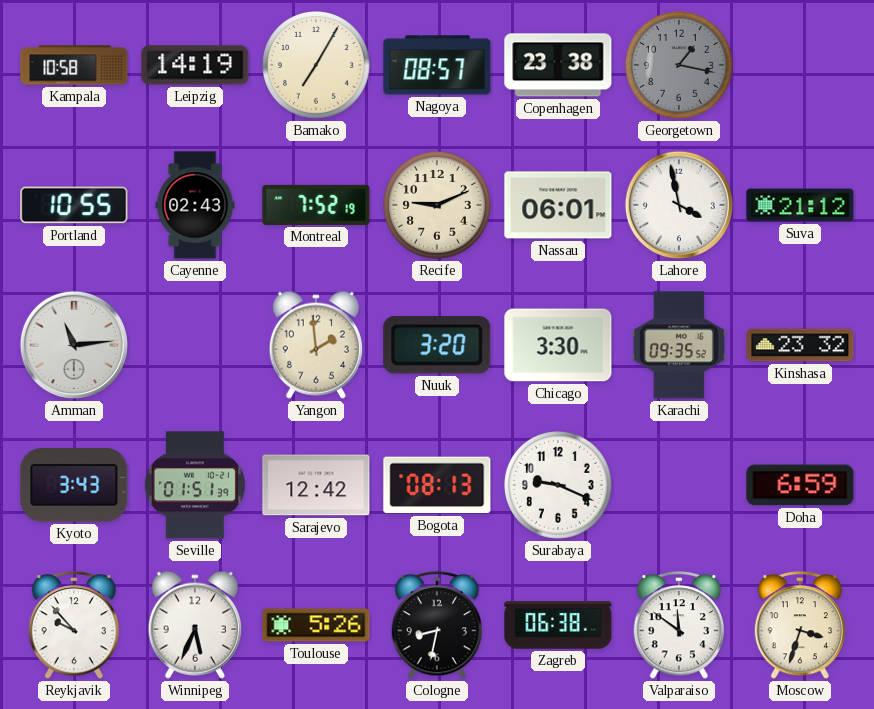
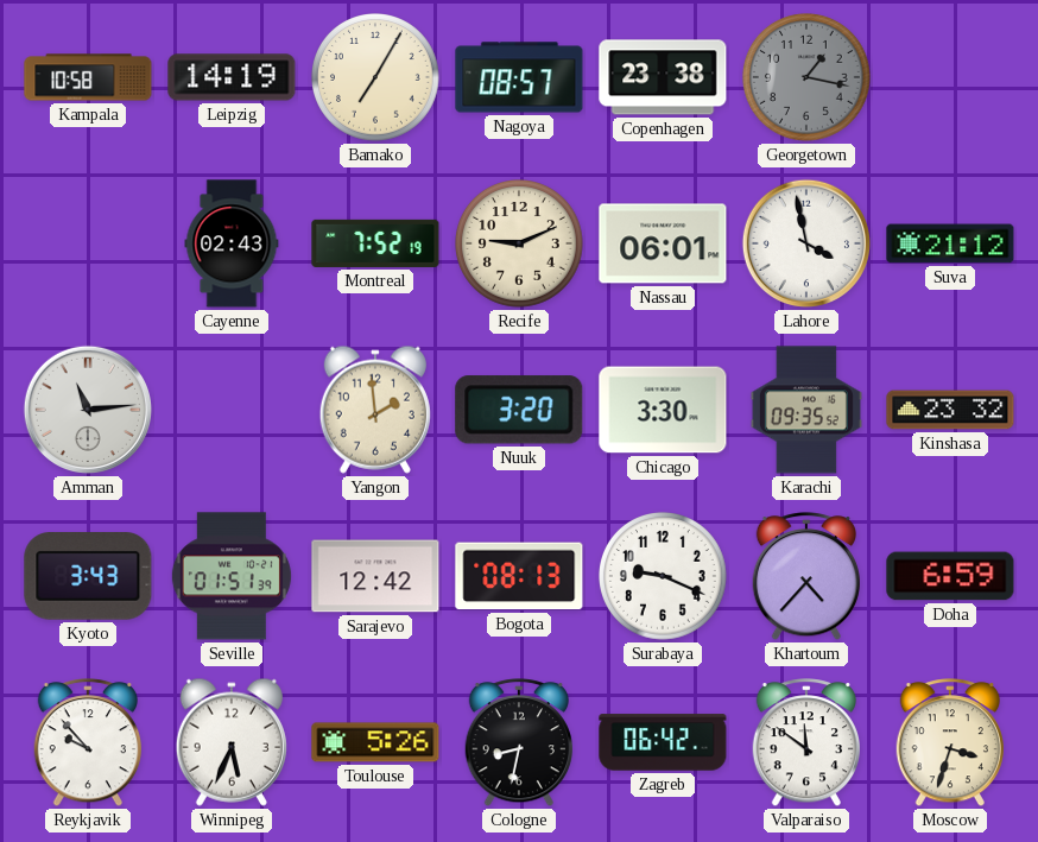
Portland: 10:55 -> none
Khartoum: none -> 4:37
Zagreb: 06:38 -> 06:42
